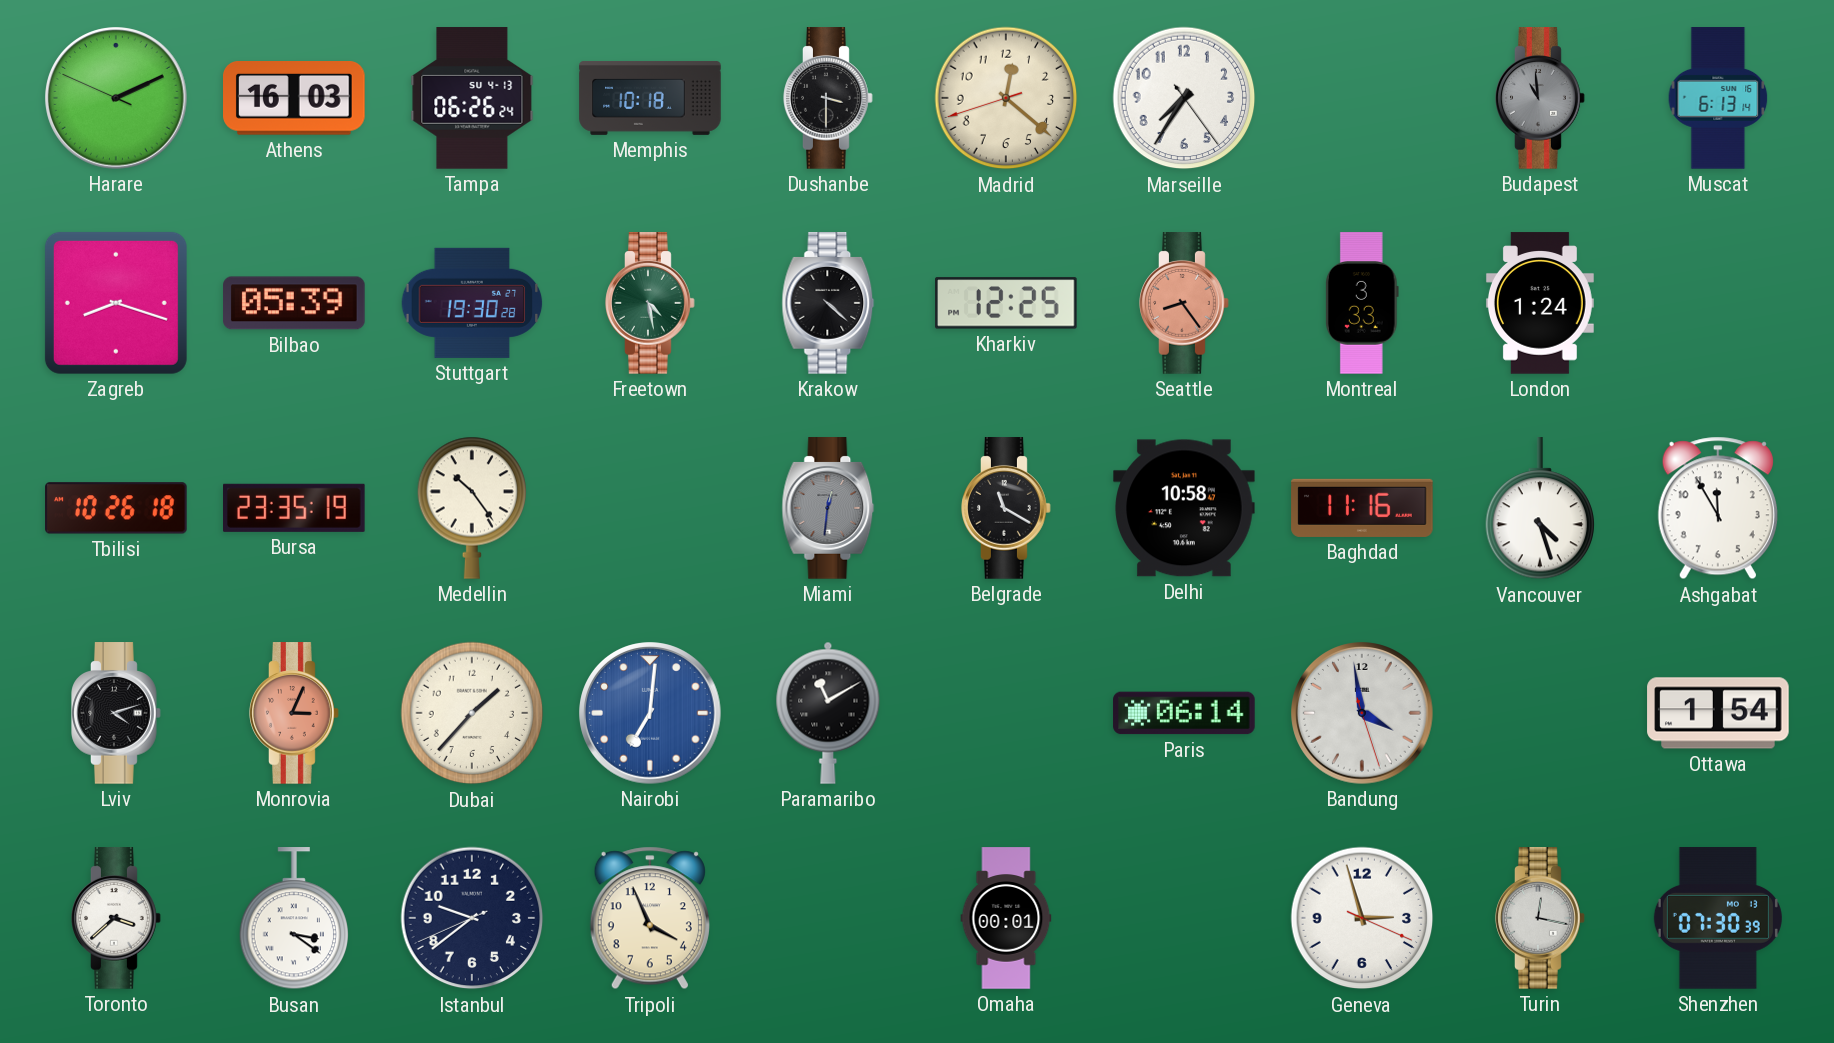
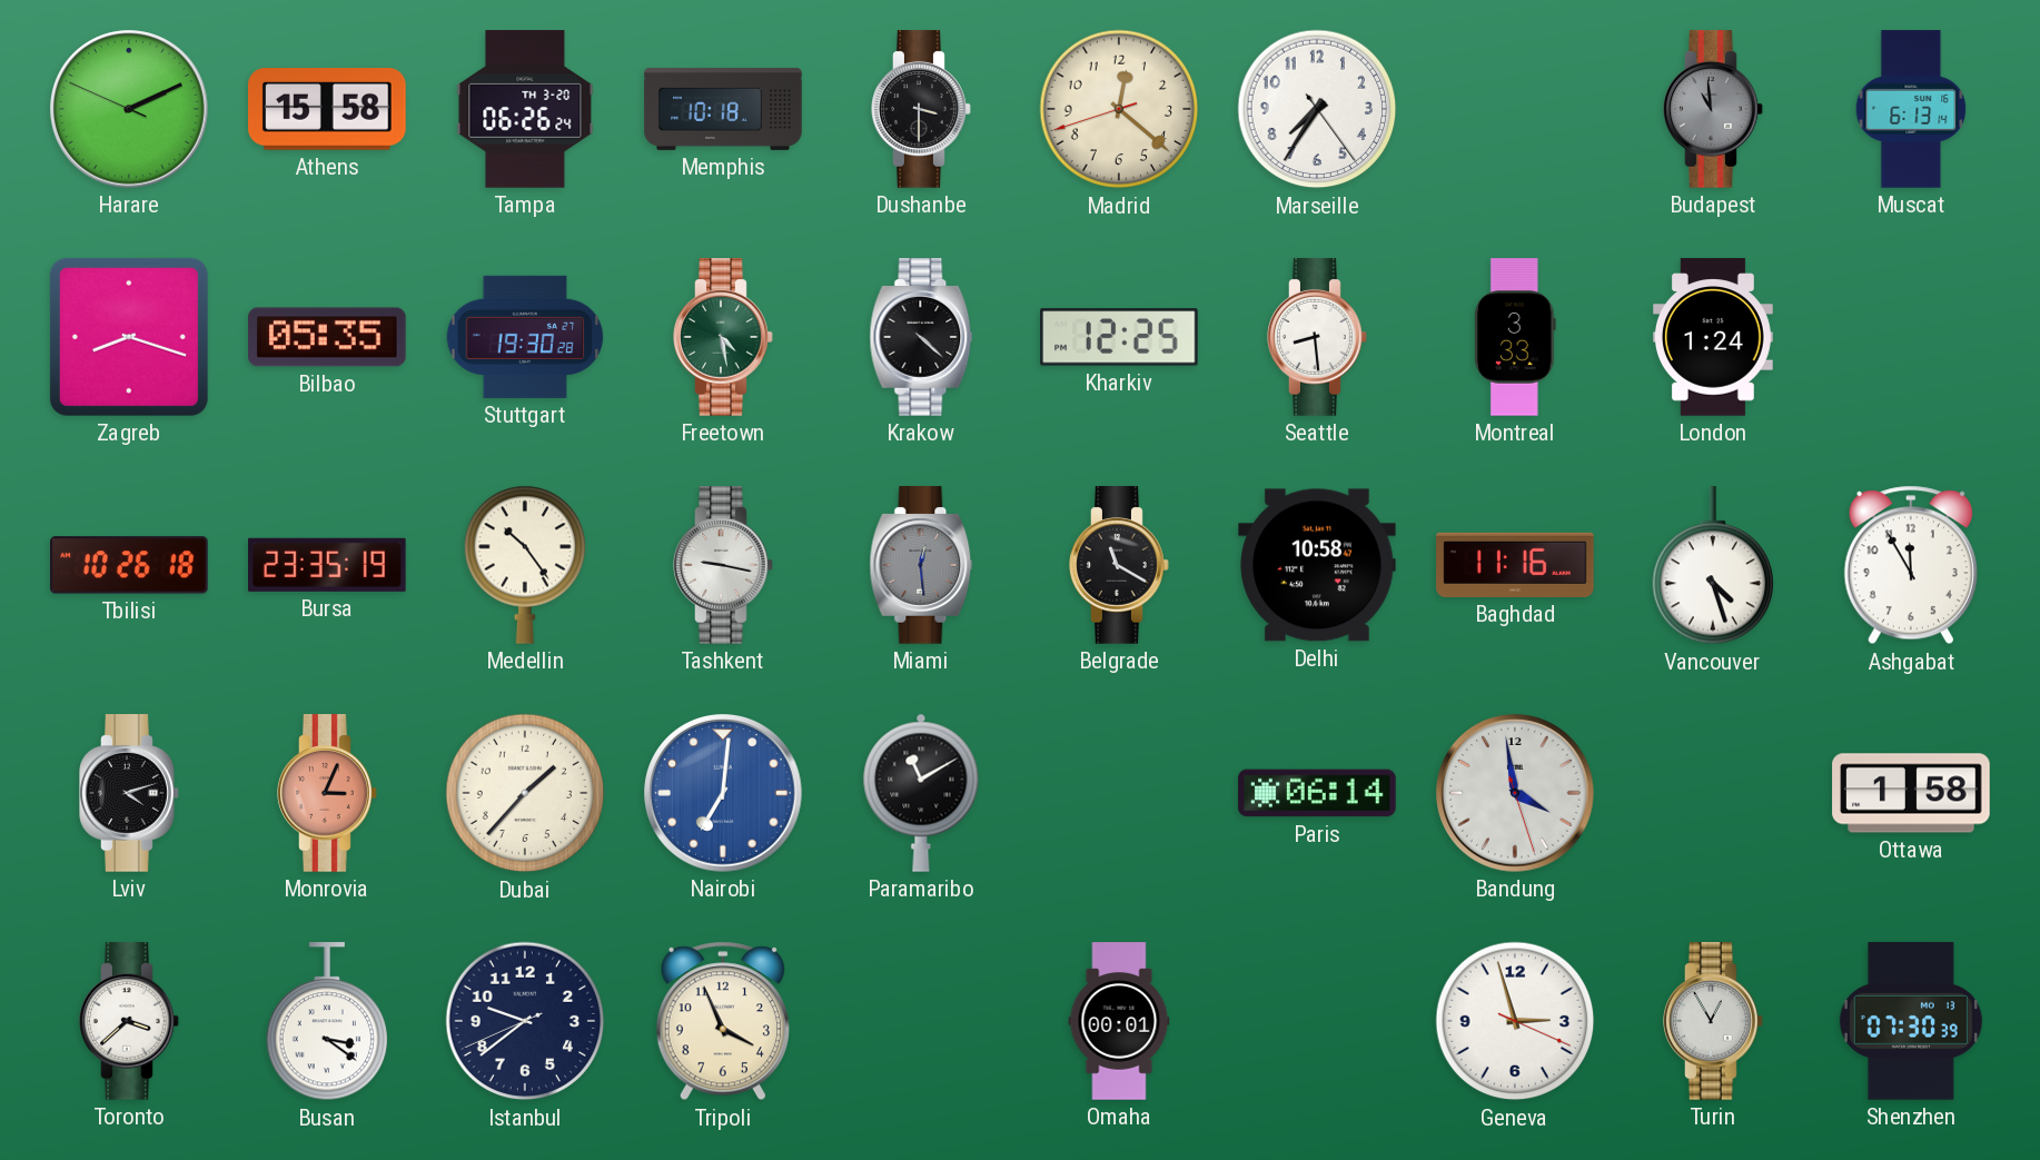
Athens: 16:03 -> 15:58
Tampa date: SU 4-13 -> TH 3-20
Bilbao: 05:39 -> 05:35
Seattle: 8:24 -> 8:29
Seattle dial: salmon -> white
Tashkent: none -> 9:17
Miami: 12:31 -> 12:29
Ottawa: 1:54 -> 1:58
Turin: 12:17 -> 12:55
